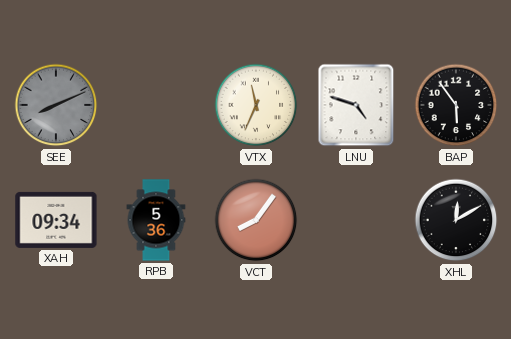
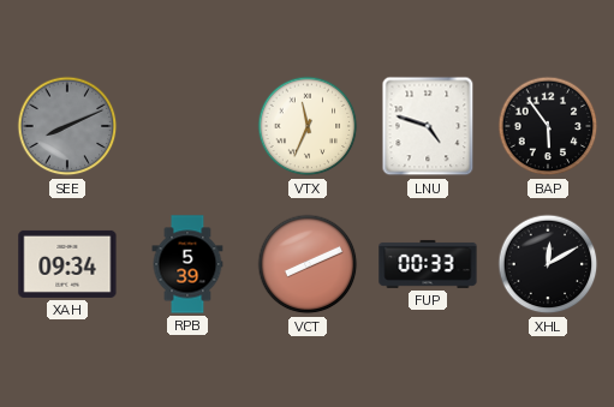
RPB: 5:36 -> 5:39
VCT: 8:06 -> 8:11
FUP: none -> 00:33
